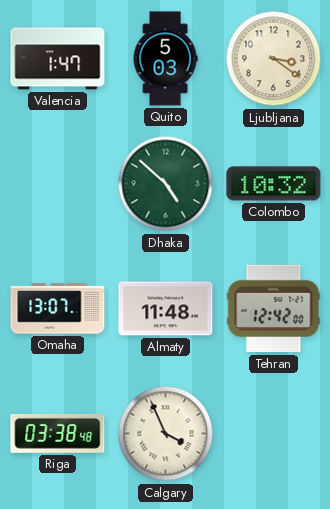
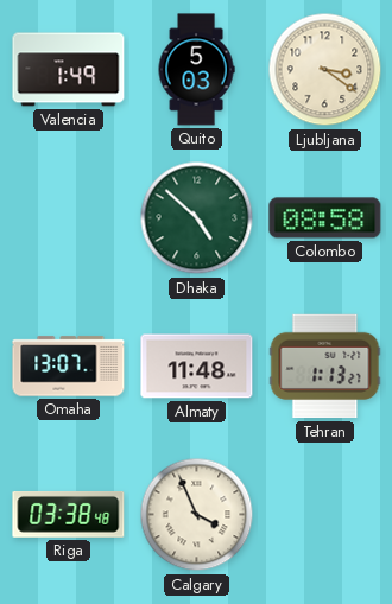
Valencia: 1:47 -> 1:49
Colombo: 10:32 -> 08:58
Tehran: 12:42 -> 1:13
